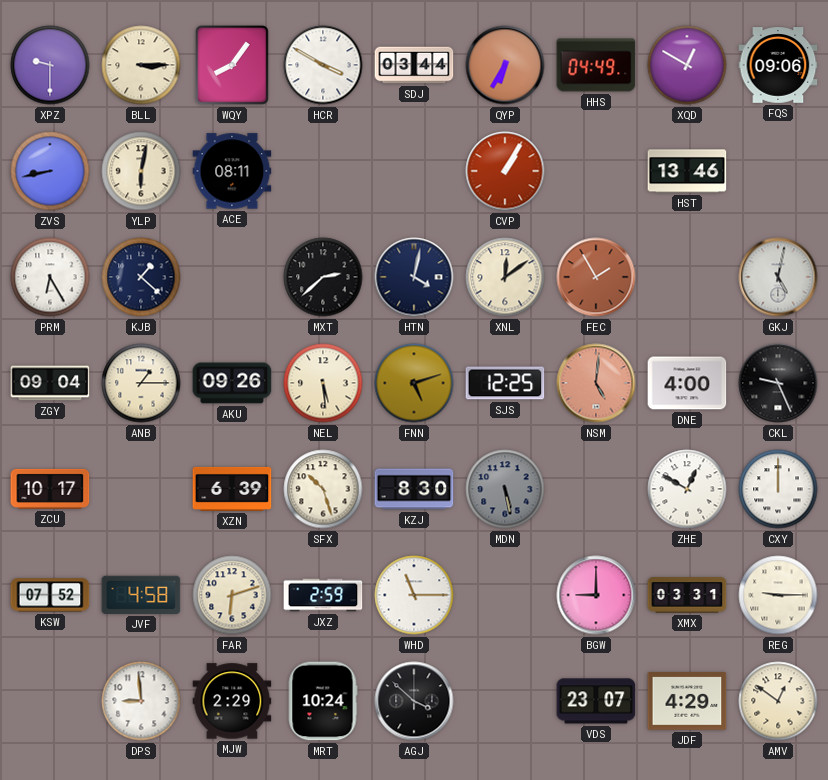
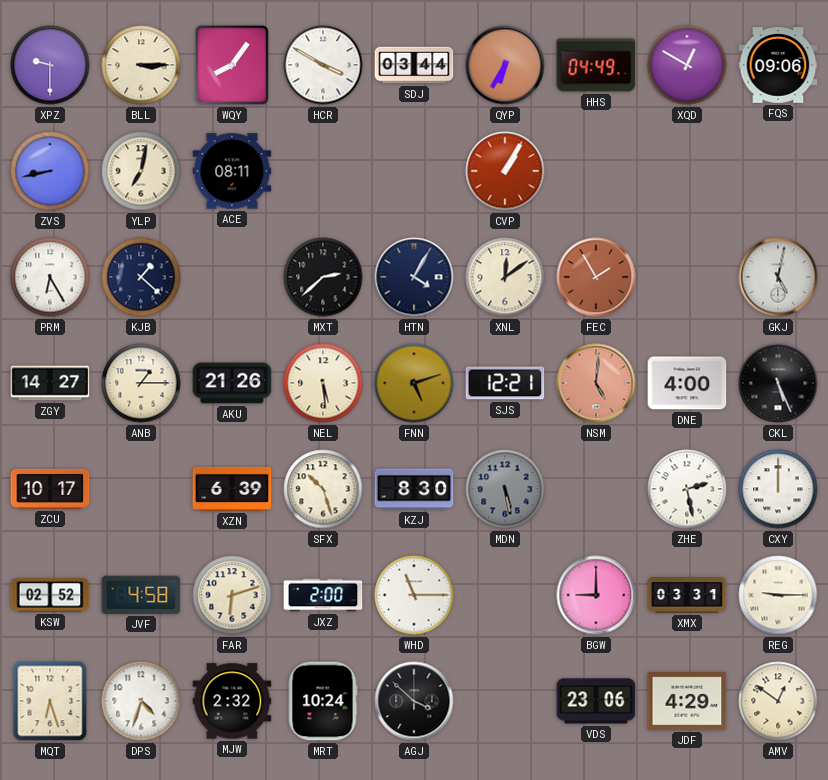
YLP: 6:02 -> 7:02
HST: 13:46 -> none
HTN: 4:02 -> 4:05
ZGY: 09:04 -> 14:27
AKU: 09:26 -> 21:26
SJS: 12:25 -> 12:21
CKL: 9:26 -> 5:26
ZHE: 12:50 -> 2:28
KSW: 07:52 -> 02:52
JXZ: 2:59 -> 2:00
MQT: none -> 6:27
DPS: 8:59 -> 4:33
MJW: 2:29 -> 2:32
VDS: 23:07 -> 23:06
